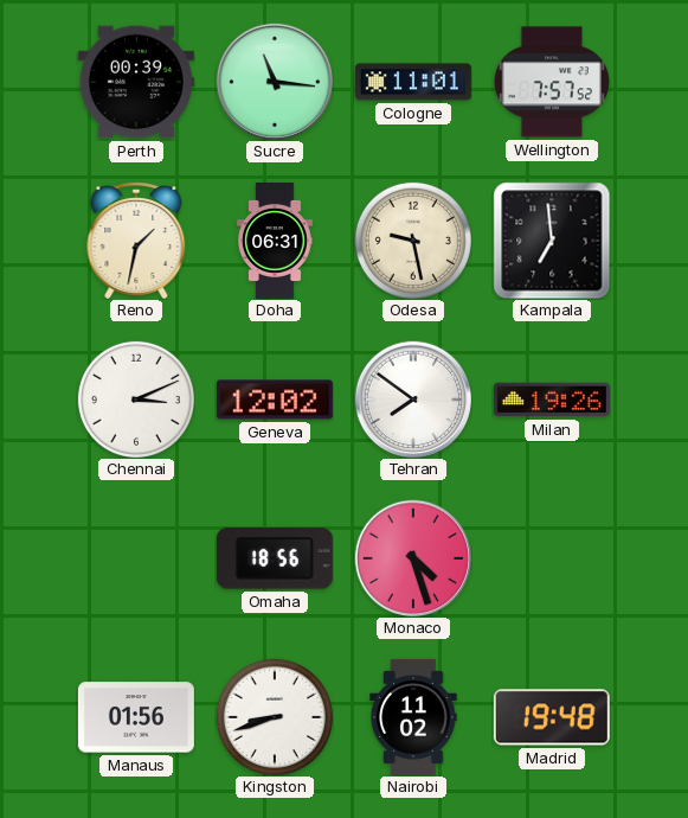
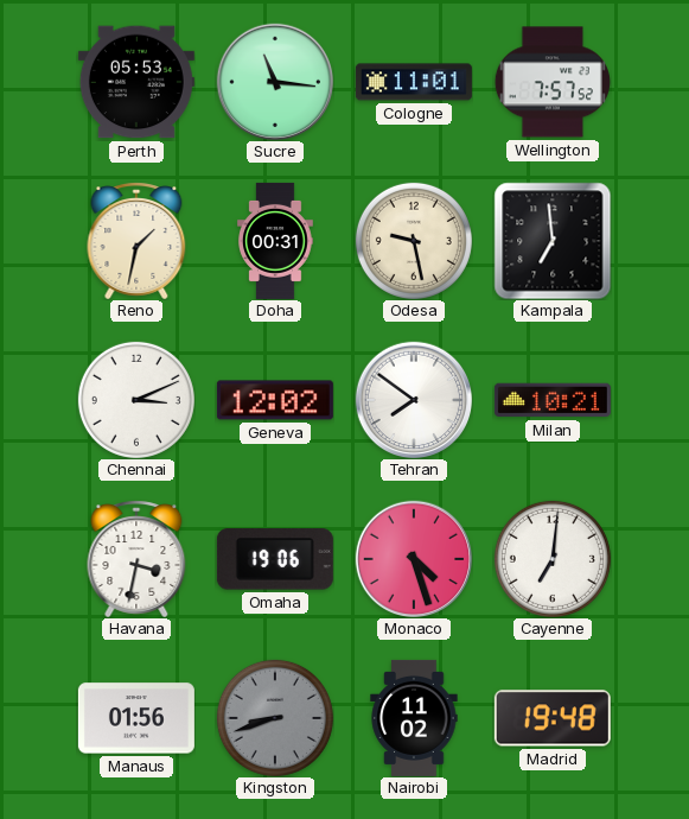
Perth: 00:39 -> 05:53
Doha: 06:31 -> 00:31
Milan: 19:26 -> 10:21
Havana: none -> 3:32
Omaha: 18:56 -> 19:06
Cayenne: none -> 7:01
Kingston dial: white -> grey
